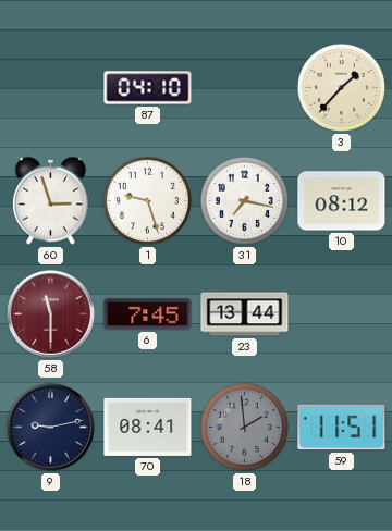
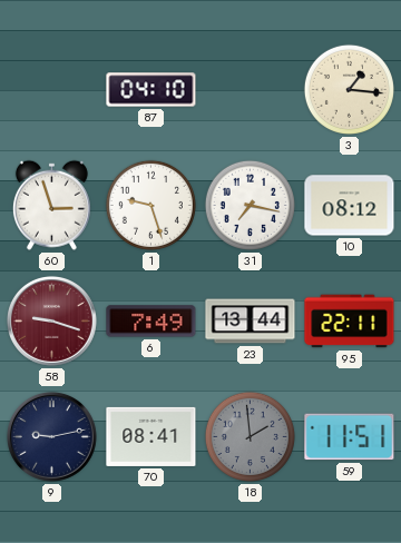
3: 1:37 -> 1:16
58: 11:30 -> 9:18
6: 7:45 -> 7:49
95: none -> 22:11
